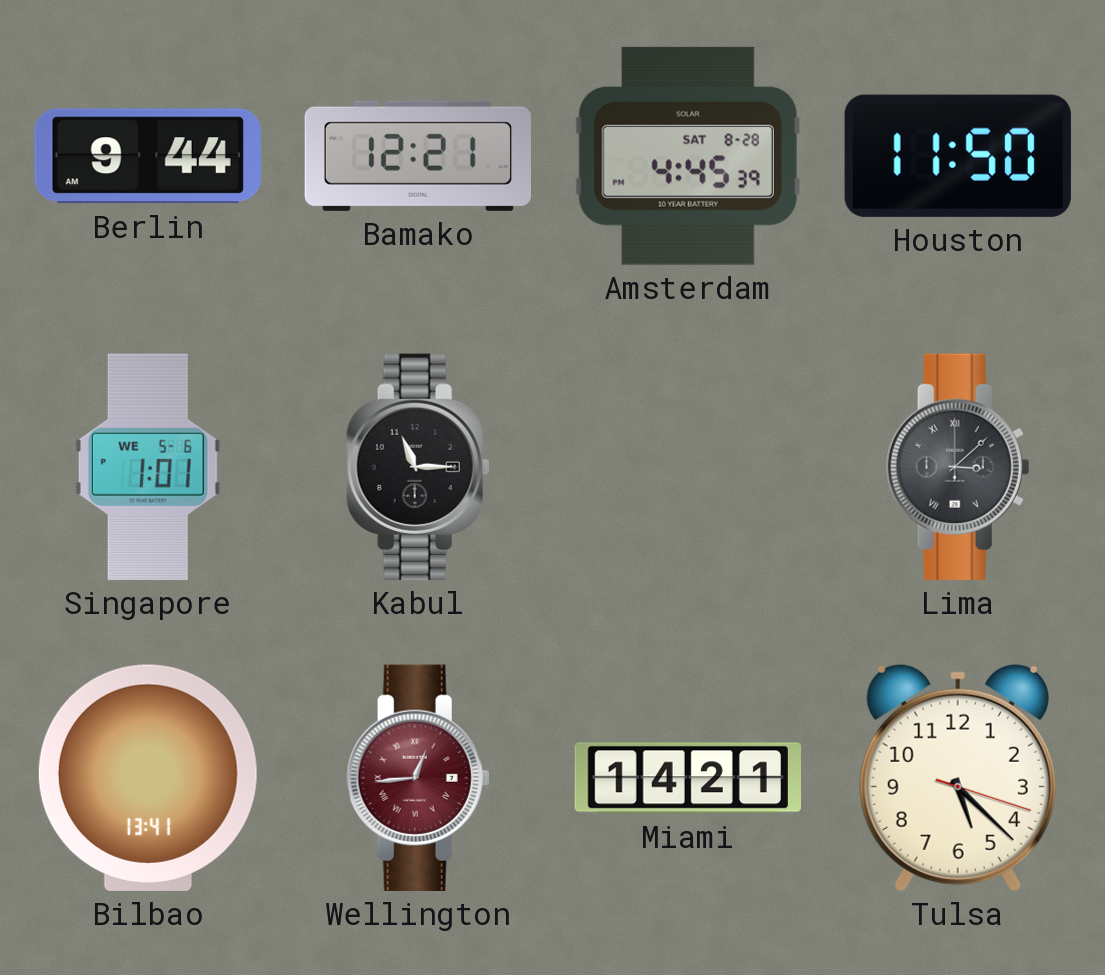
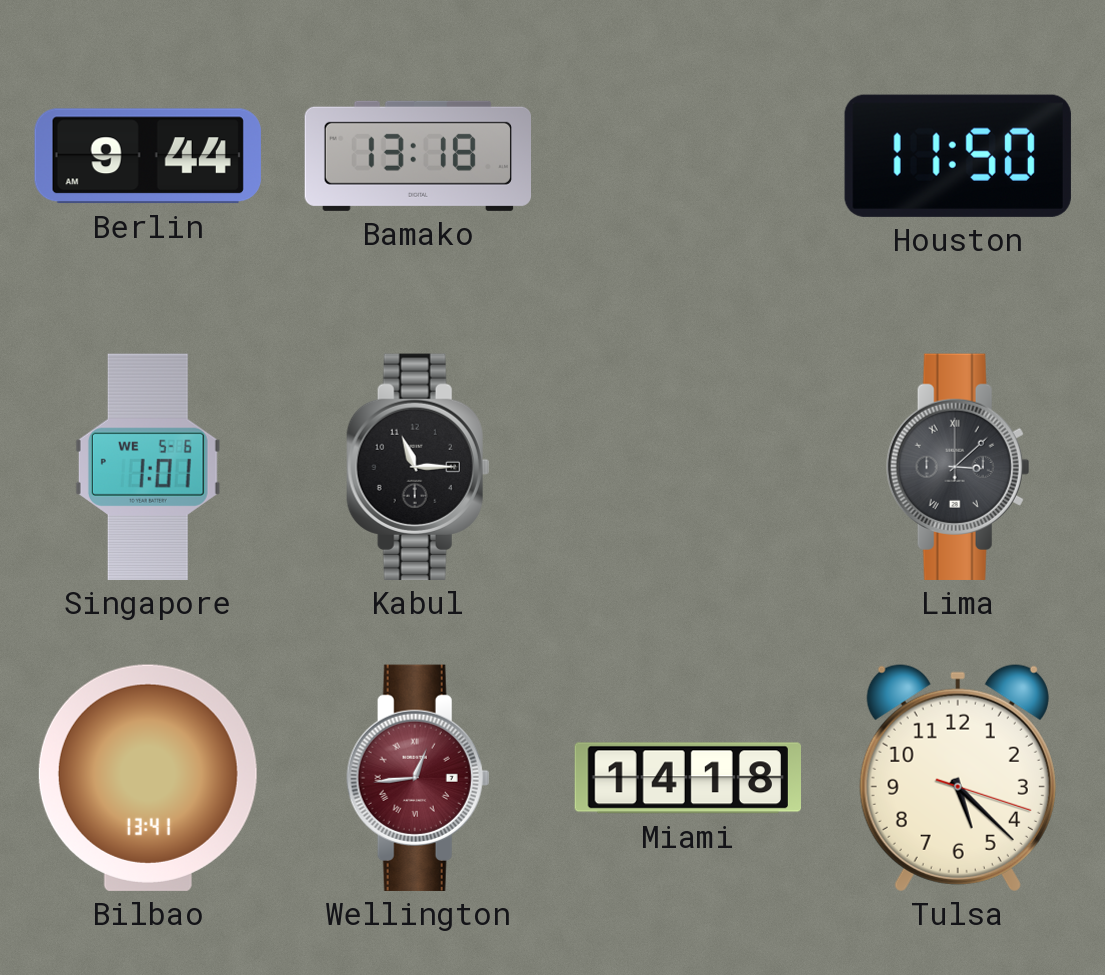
Bamako: 12:21 -> 13:18
Amsterdam: 4:45 -> none
Miami: 14:21 -> 14:18
